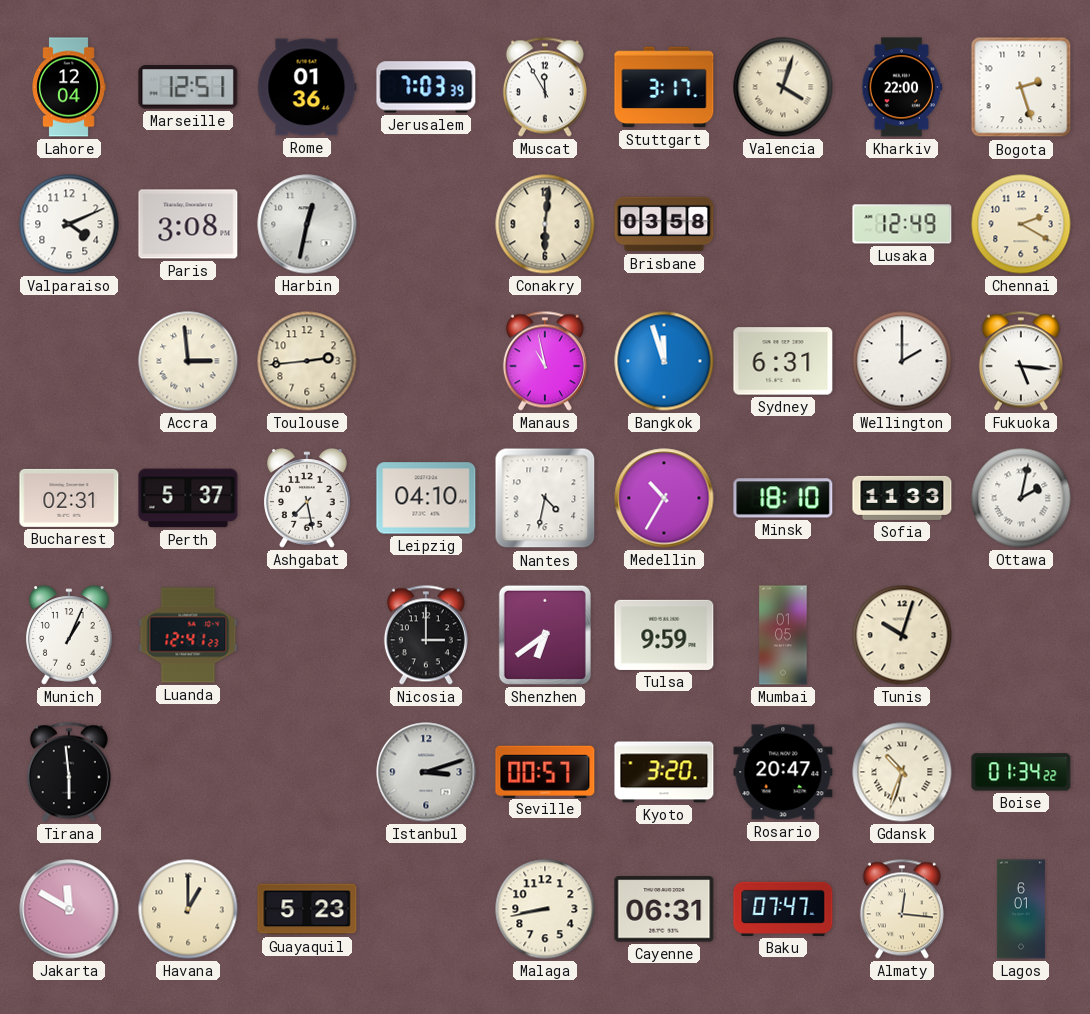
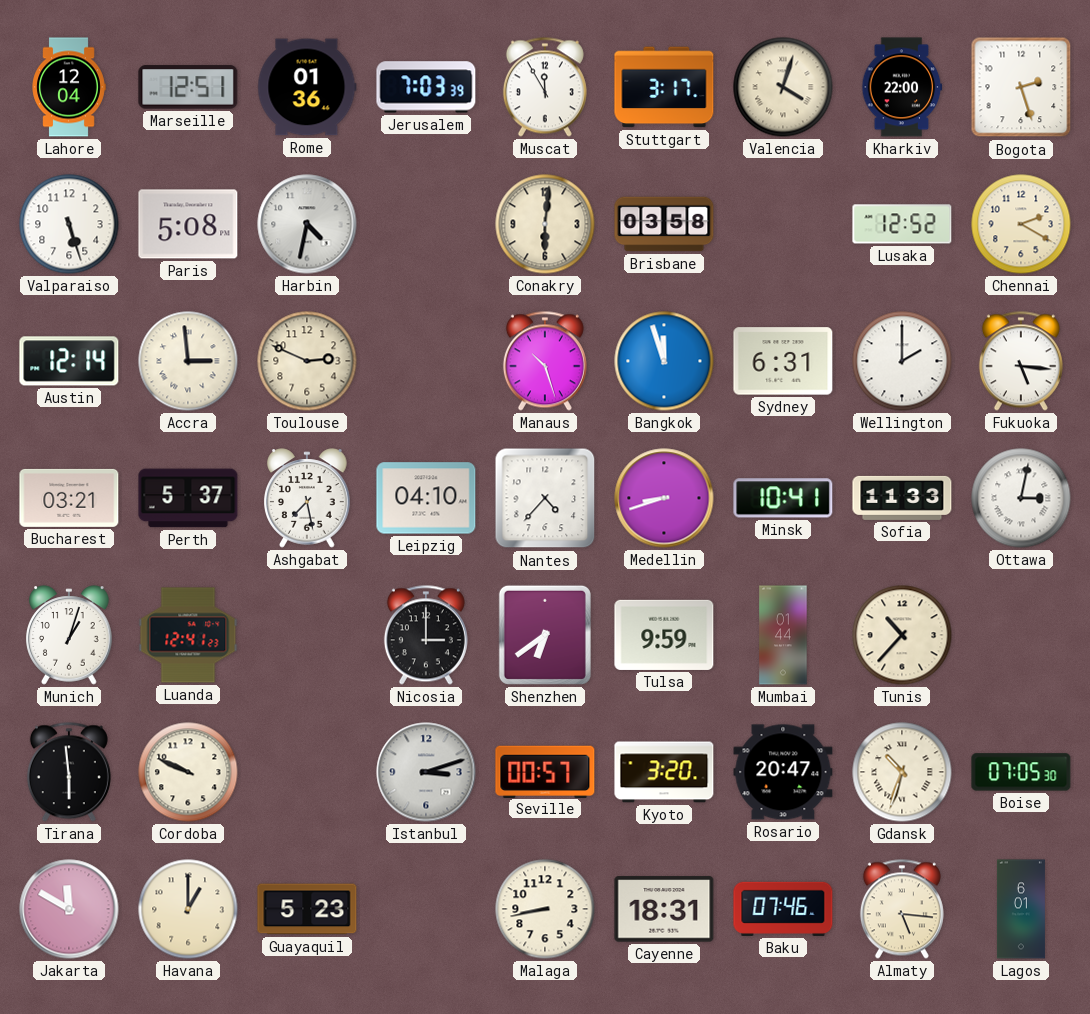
Valparaiso: 4:11 -> 5:27
Paris: 3:08 -> 5:08
Harbin: 12:32 -> 4:32
Lusaka: 12:49 -> 12:52
Austin: none -> 12:14
Toulouse: 2:44 -> 2:49
Manaus: 10:58 -> 10:27
Bucharest: 02:31 -> 03:21
Nantes: 4:32 -> 4:37
Medellin: 10:35 -> 8:42
Minsk: 18:10 -> 10:41
Ottawa: 2:02 -> 3:02
Munich: 1:04 -> 1:03
Mumbai: 01:05 -> 01:44
Tunis: 10:03 -> 10:37
Cordoba: none -> 9:49
Boise: 01:34 -> 07:05
Cayenne: 06:31 -> 18:31
Baku: 07:47 -> 07:46
Almaty: 12:16 -> 5:16
